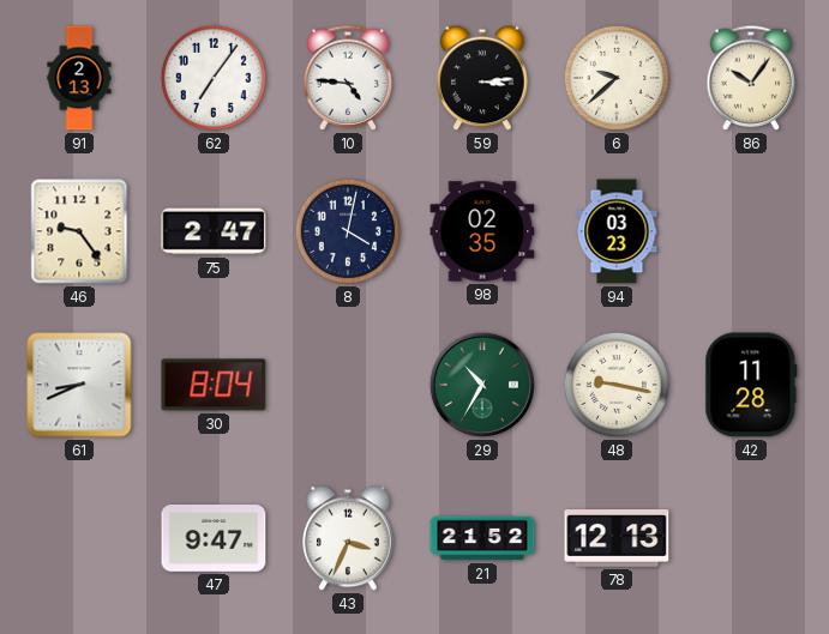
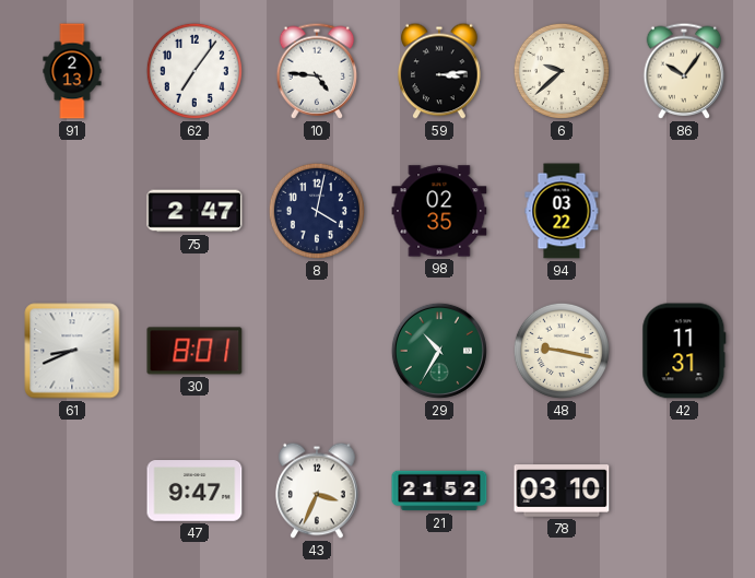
46: 9:24 -> none
94: 03:23 -> 03:22
30: 8:04 -> 8:01
42: 11:28 -> 11:31
78: 12:13 -> 03:10
